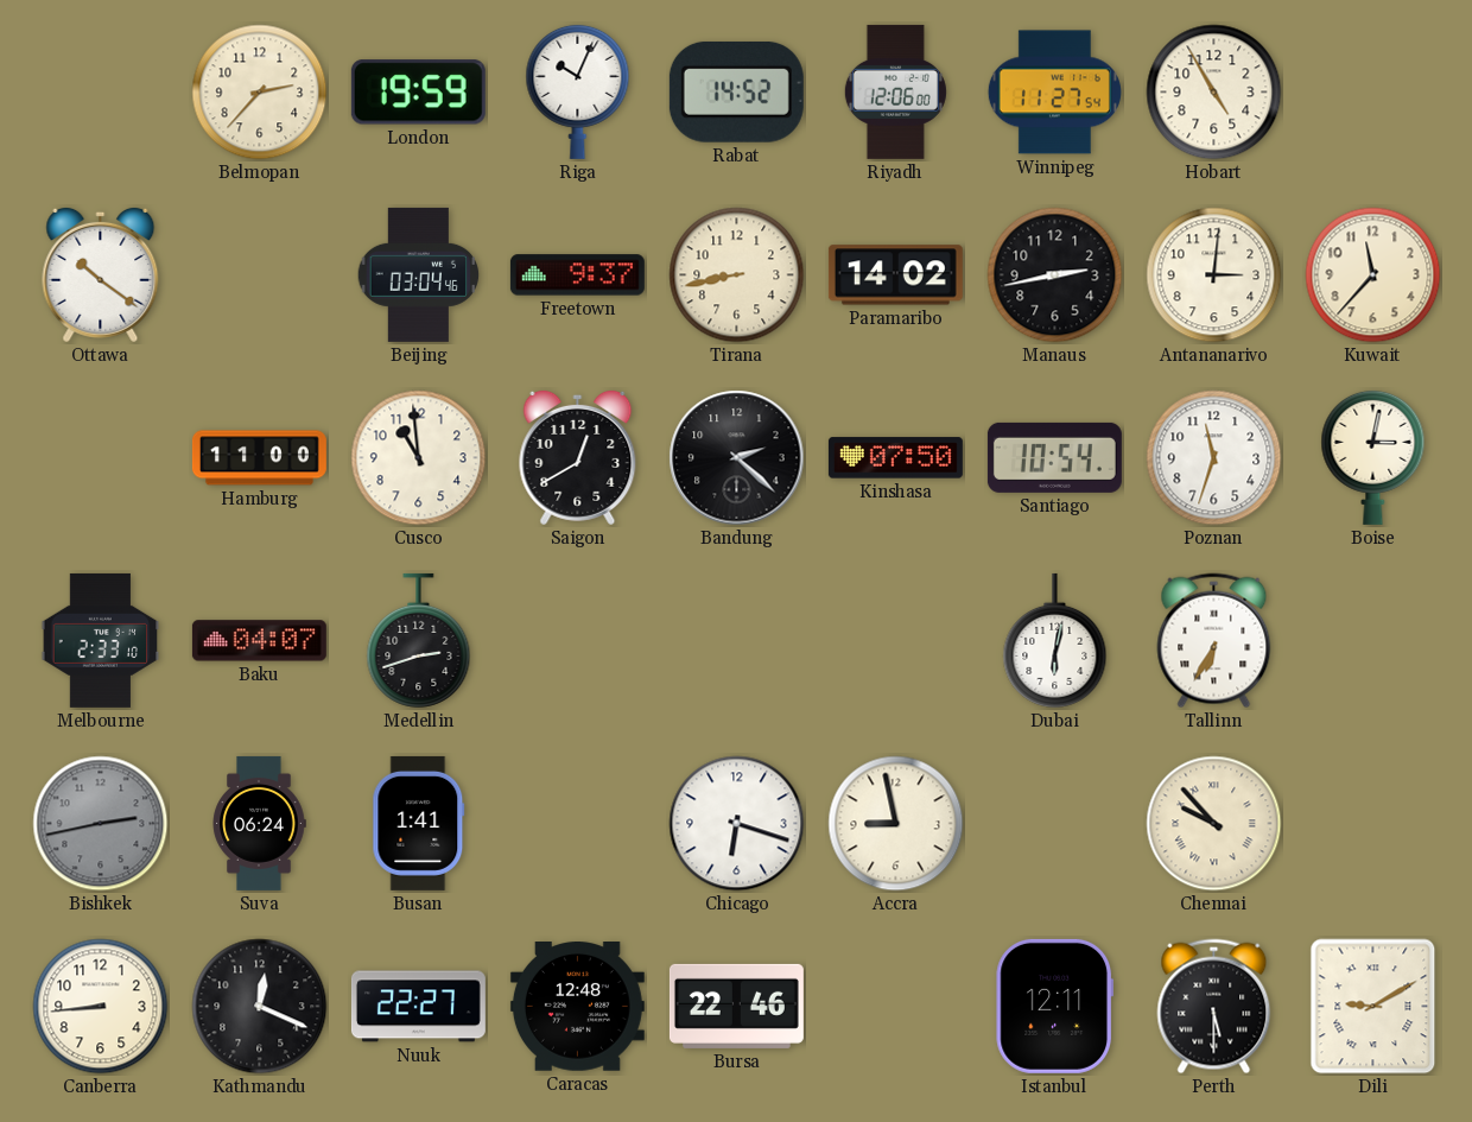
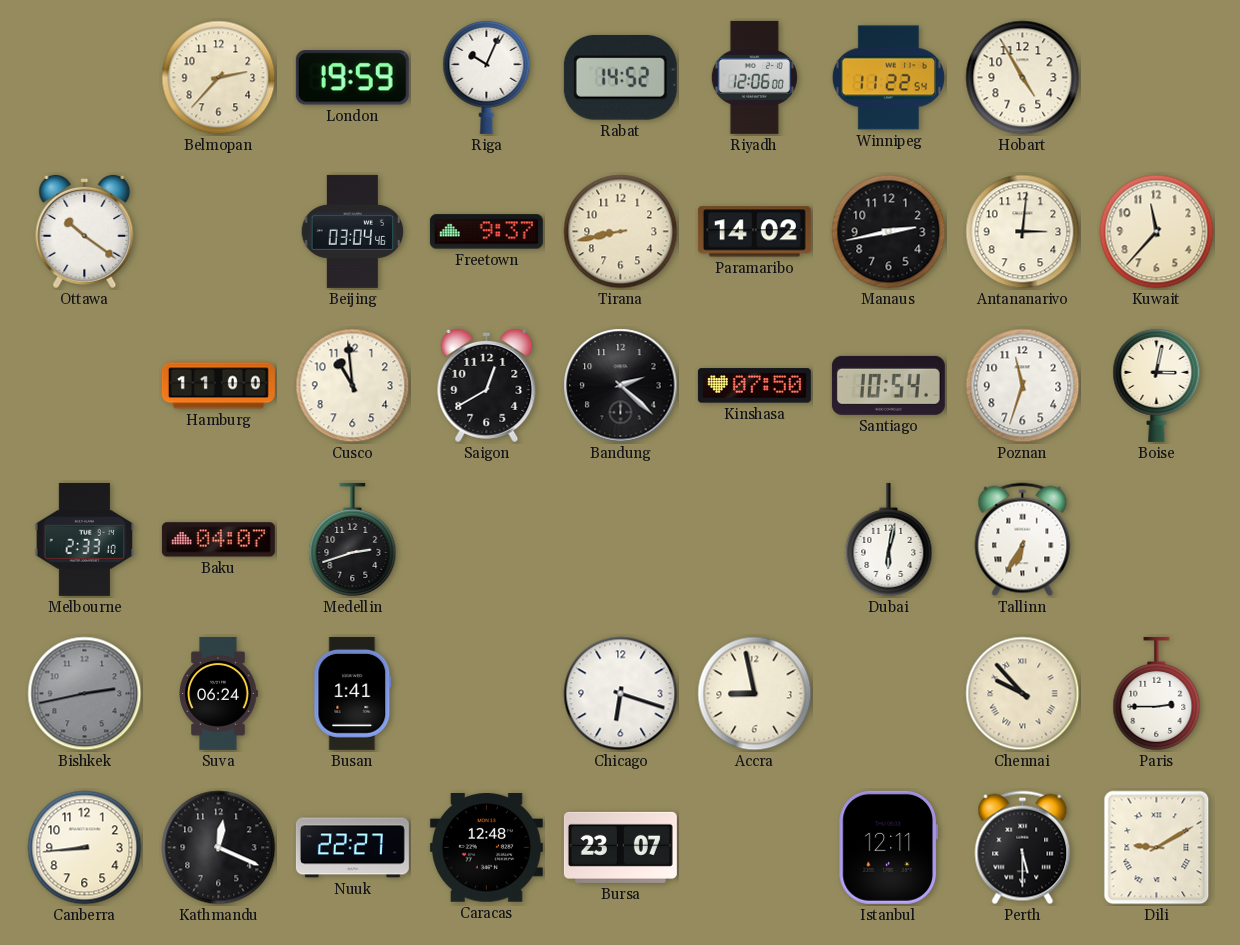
Winnipeg: 11:27 -> 11:22
Paris: none -> 2:45
Bursa: 22:46 -> 23:07
